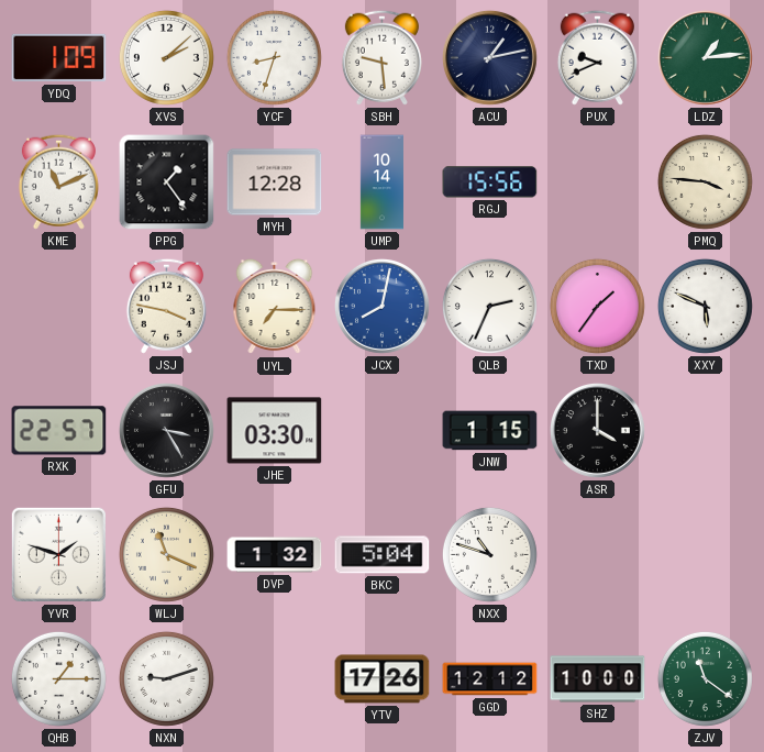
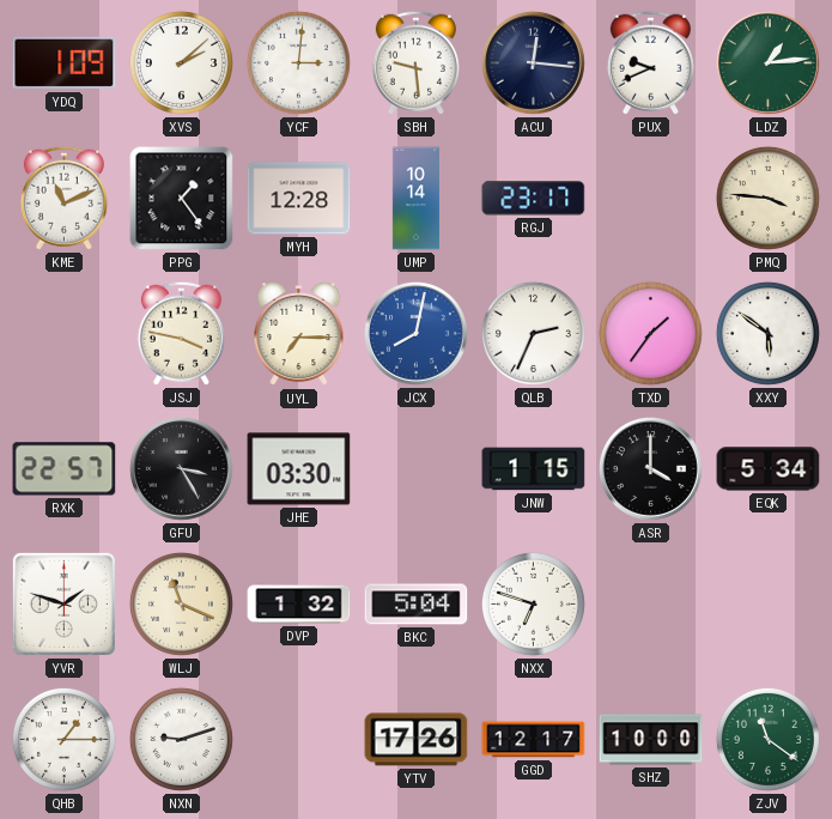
YCF: 8:33 -> 3:01
ACU: 1:13 -> 12:16
RGJ: 15:56 -> 23:17
XXY: 5:49 -> 5:51
EQK: none -> 5:34
NXX: 10:48 -> 6:48
GGD: 12:12 -> 12:17
